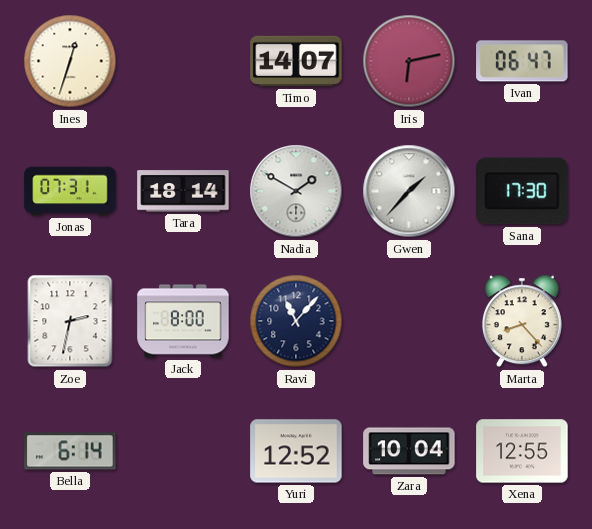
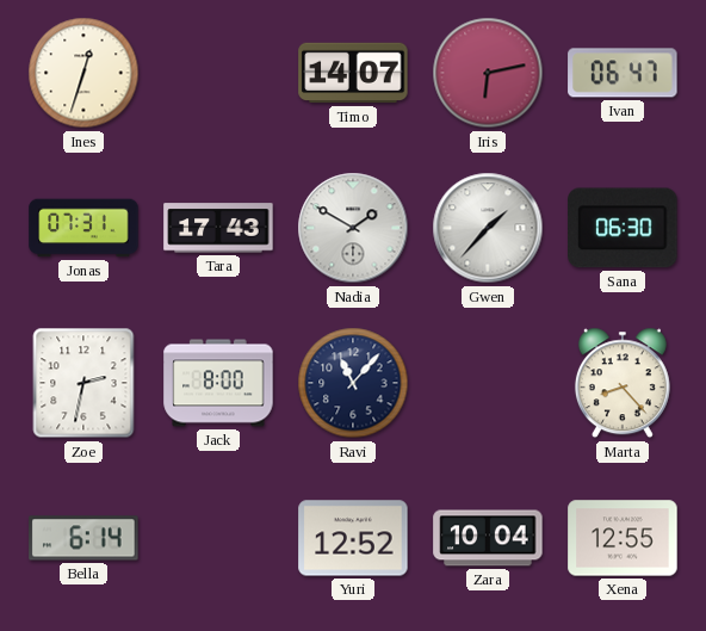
Tara: 18:14 -> 17:43
Sana: 17:30 -> 06:30
